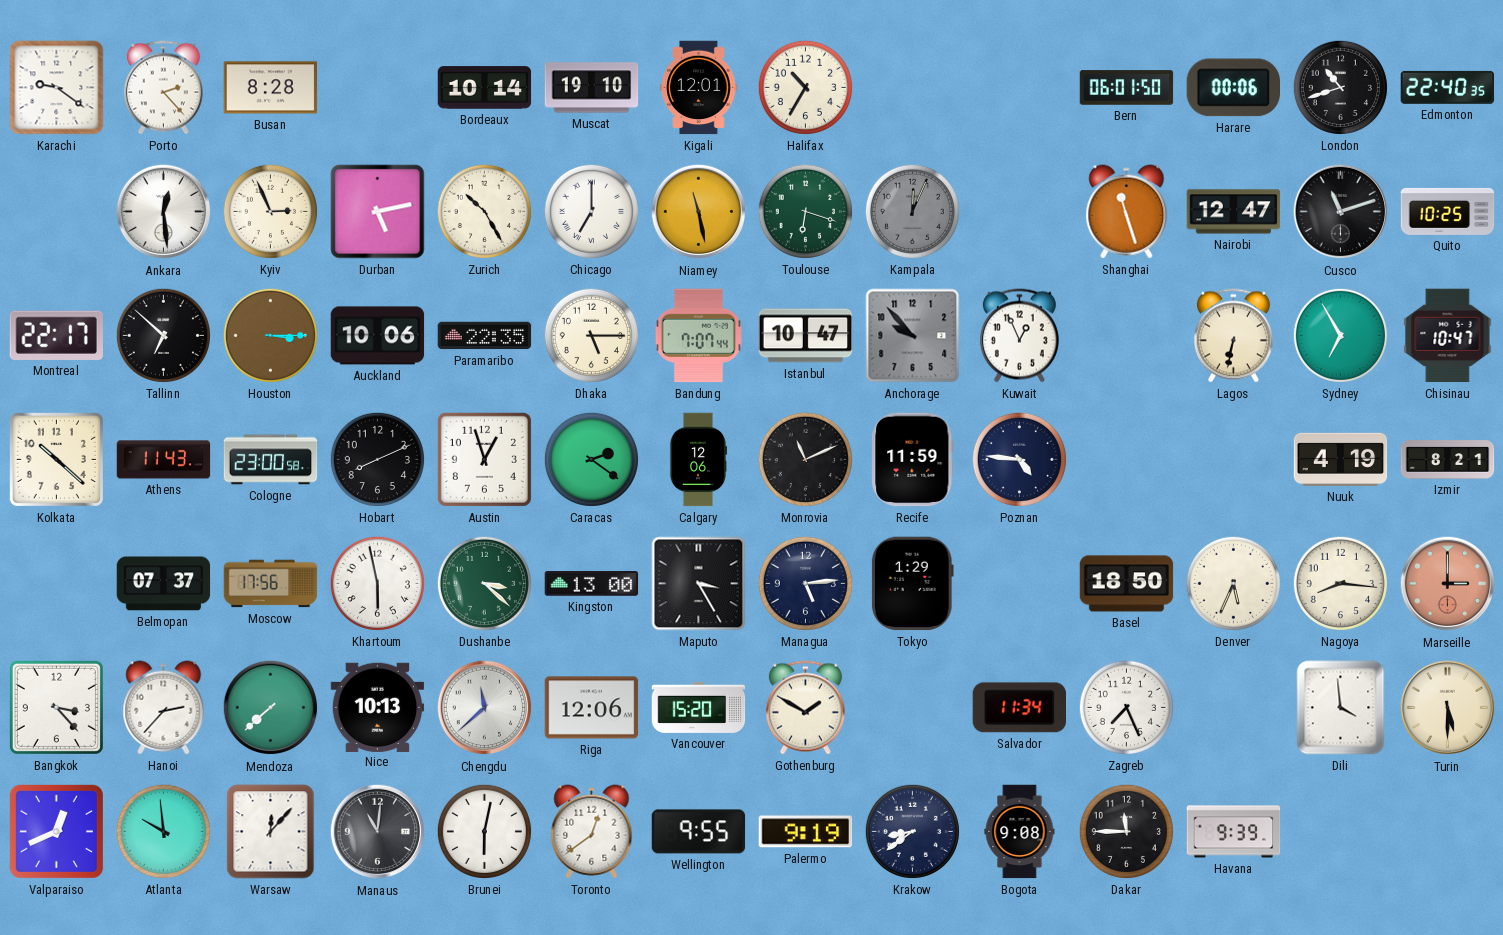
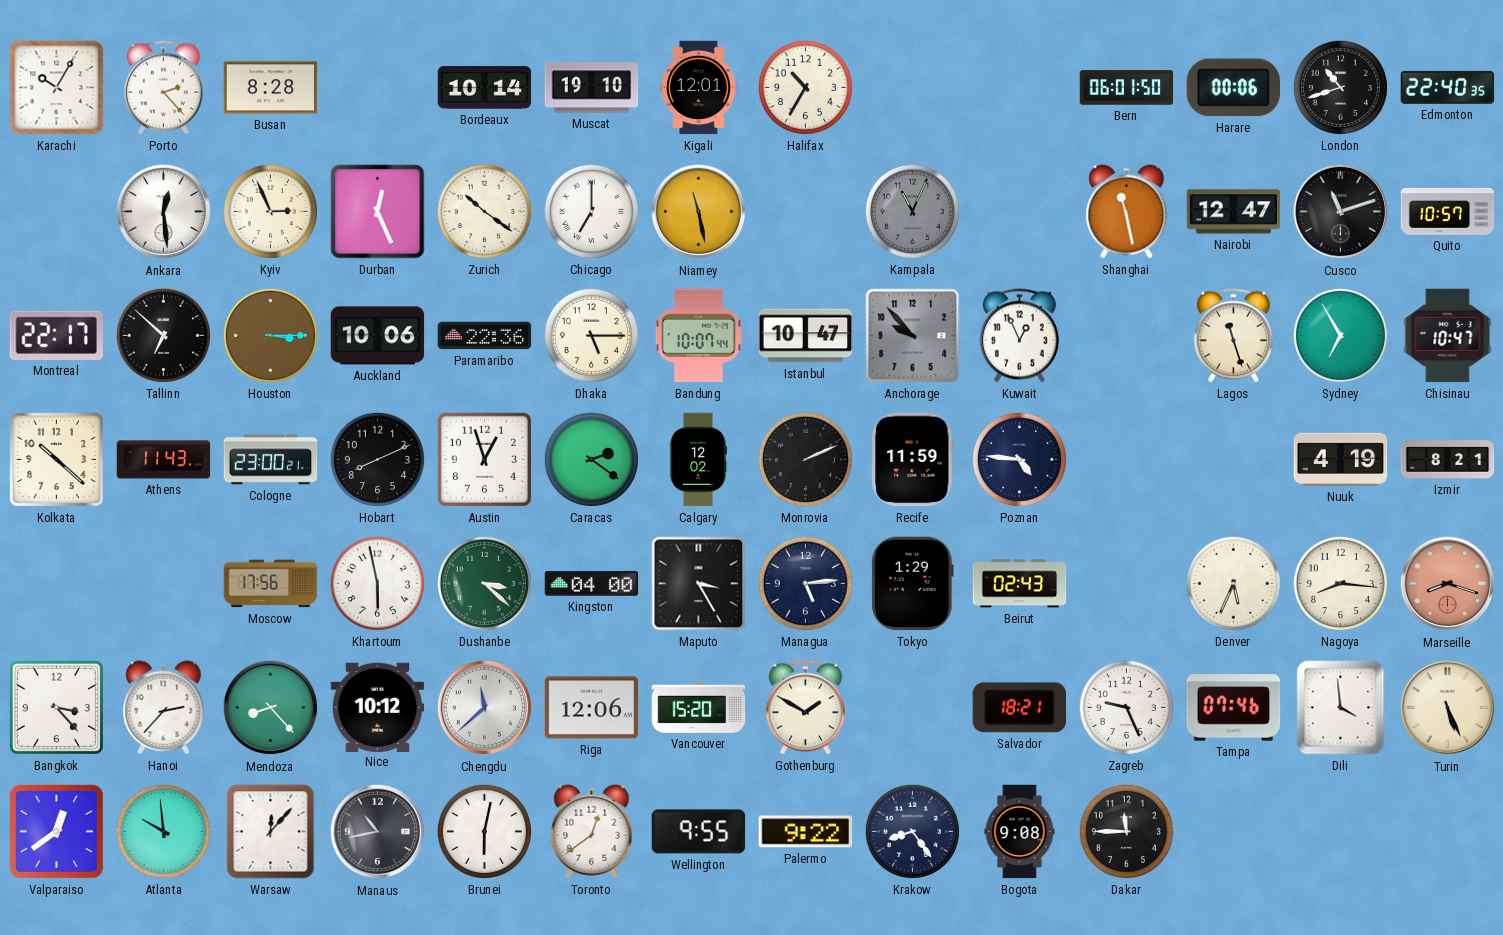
Karachi: 9:21 -> 10:05
Durban: 5:13 -> 12:26
Zurich: 10:25 -> 10:21
Toulouse: 6:18 -> none
Kampala: 12:04 -> 11:04
Shanghai: 11:27 -> 11:28
Quito: 10:25 -> 10:57
Paramaribo: 22:35 -> 22:36
Bandung: 7:07 -> 10:07
Lagos: 6:32 -> 11:27
Cologne: 23:00:58 -> 23:00:21
Calgary: 12:06 -> 12:02
Monrovia: 11:11 -> 2:11
Belmopan: 07:37 -> none
Kingston: 13:00 -> 04:00
Beirut: none -> 02:43
Basel: 18:50 -> none
Marseille: 3:00 -> 8:18
Mendoza: 7:38 -> 8:23
Nice: 10:13 -> 10:12
Salvador: 11:34 -> 18:21
Zagreb: 7:26 -> 9:26
Tampa: none -> 07:46
Turin: 5:30 -> 5:26
Valparaiso: 12:41 -> 12:39
Manaus: 11:01 -> 10:43
Palermo: 9:19 -> 9:22
Krakow: 8:39 -> 8:24
Havana: 9:39 -> none
